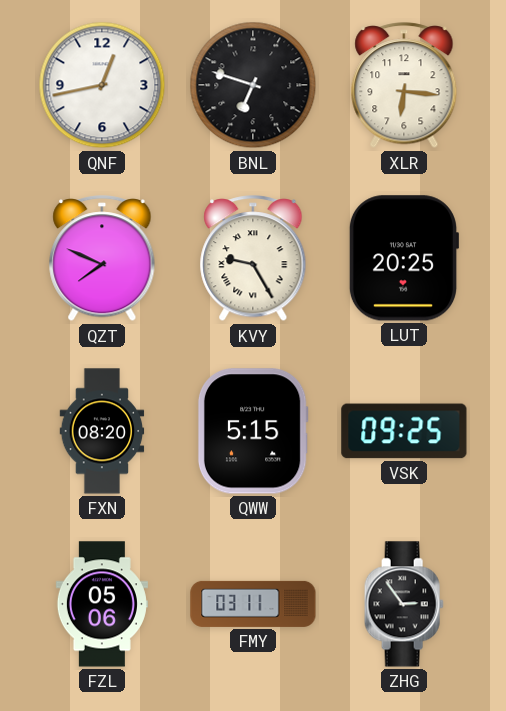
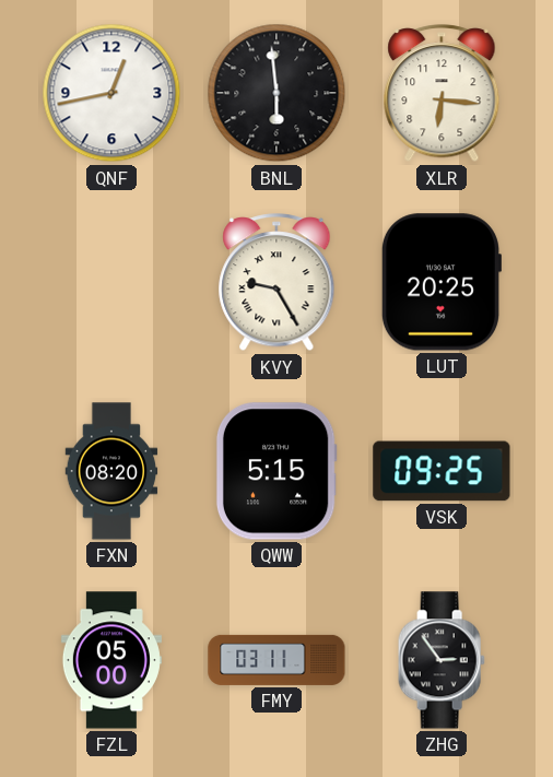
BNL: 6:48 -> 5:59
QZT: 7:49 -> none
FZL: 05:06 -> 05:00
